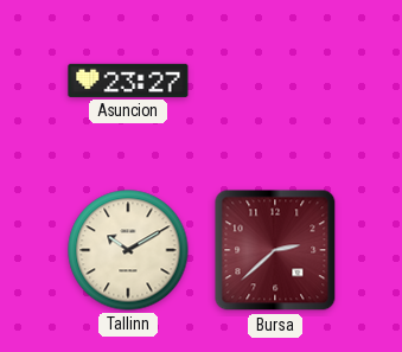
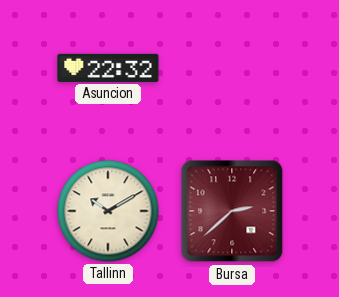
Asuncion: 23:27 -> 22:32
